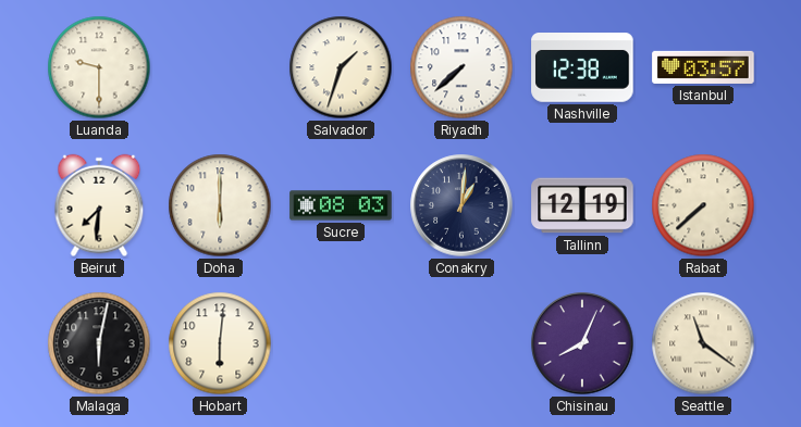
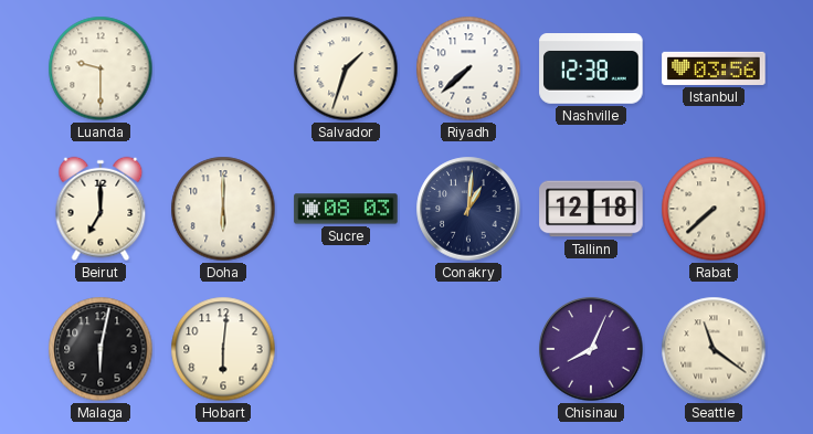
Istanbul: 03:57 -> 03:56
Beirut: 7:31 -> 7:00
Tallinn: 12:19 -> 12:18
